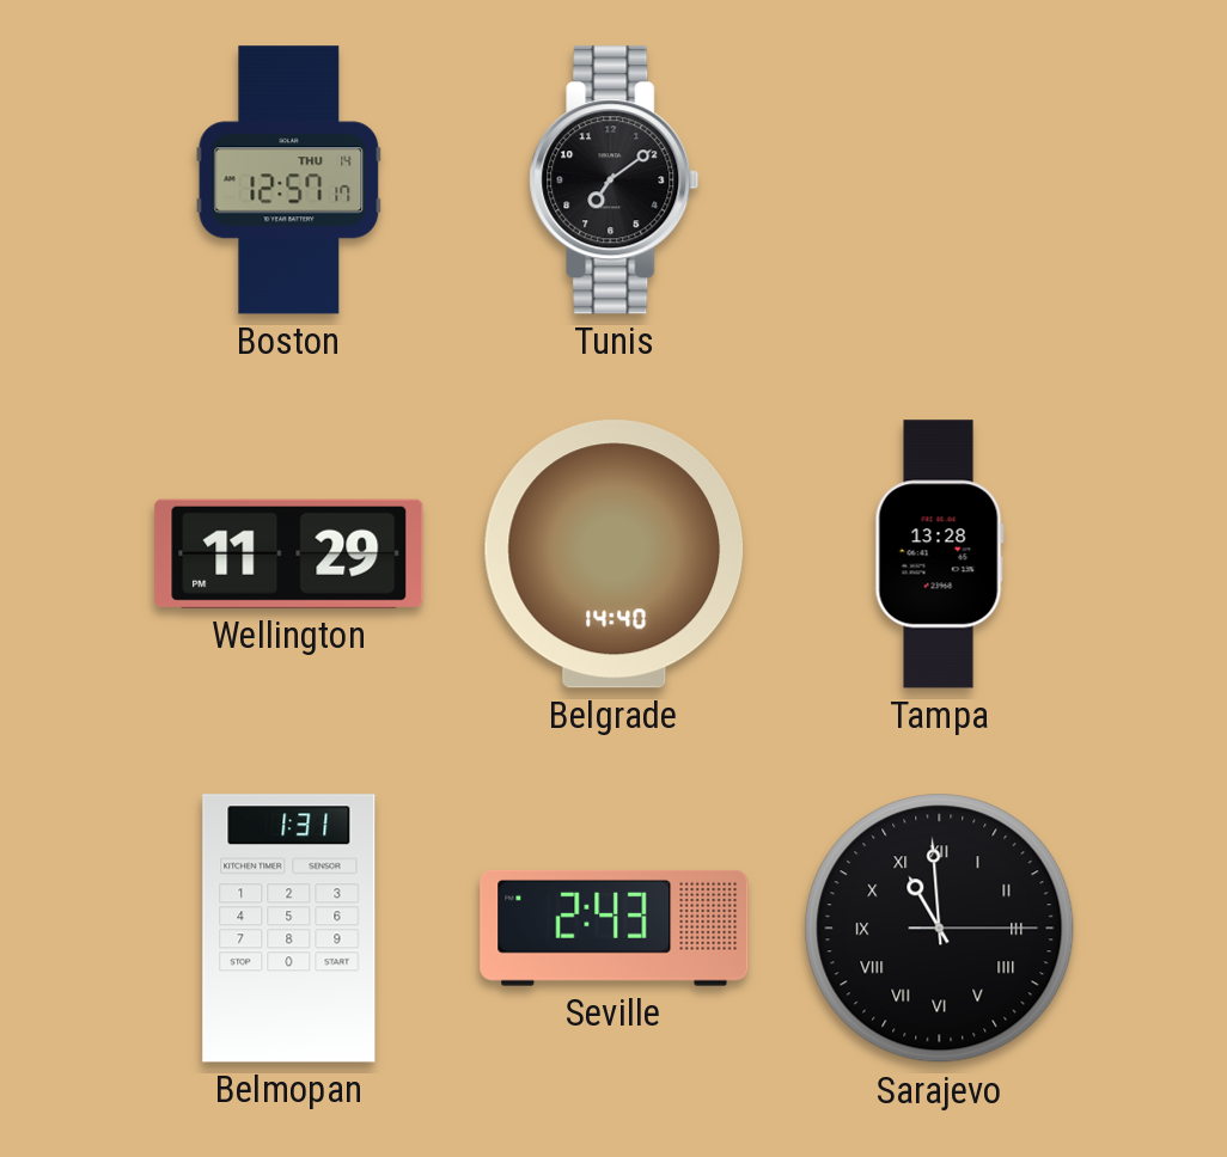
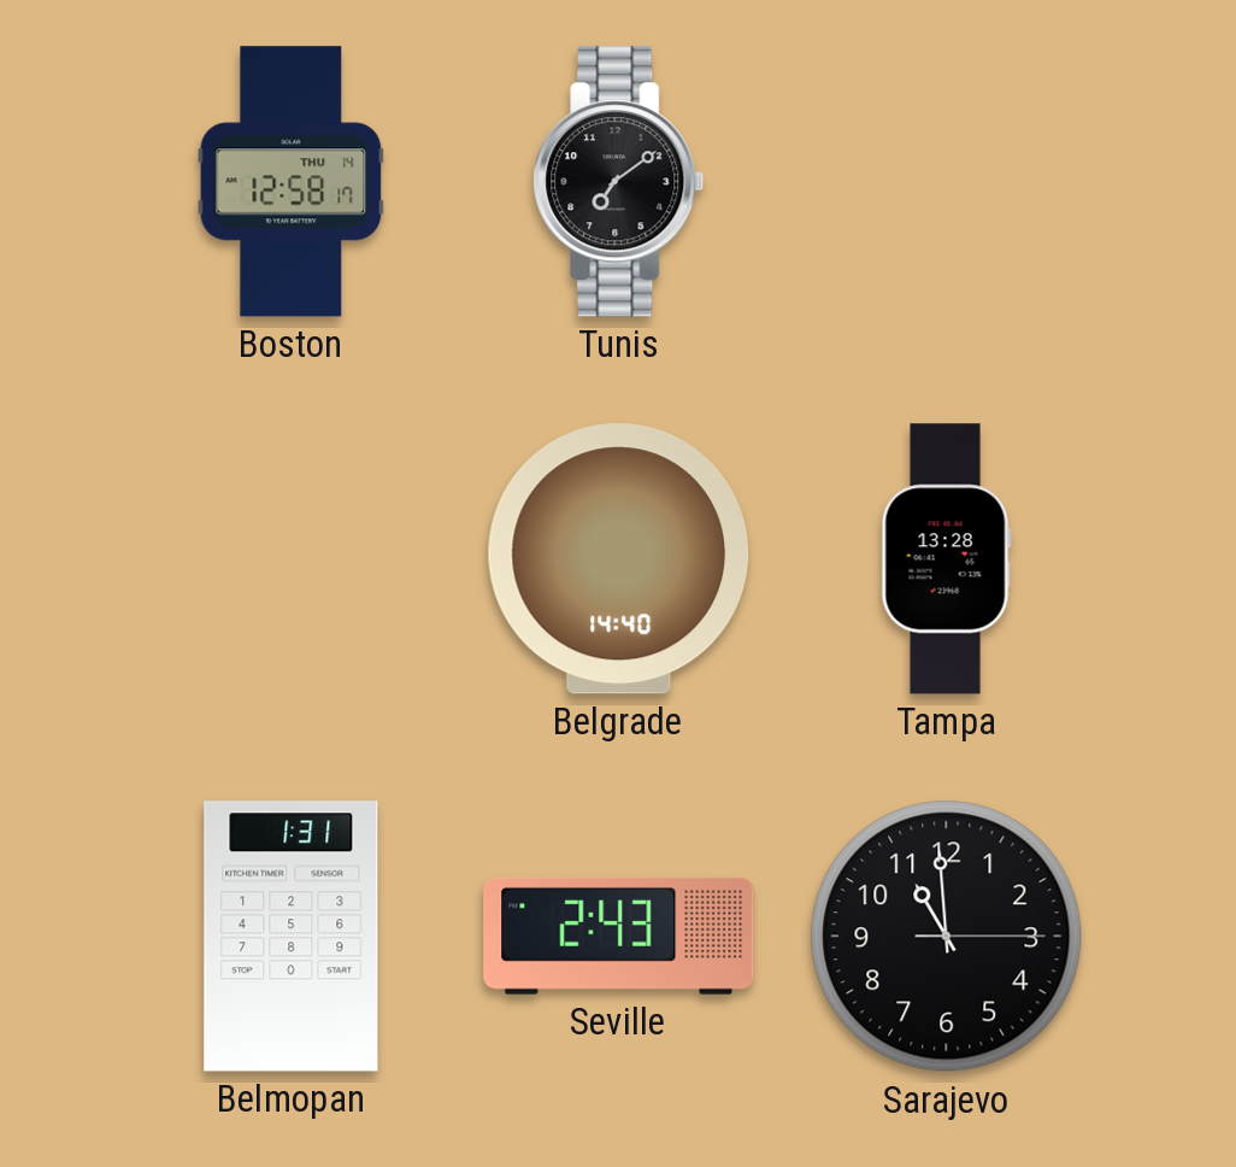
Boston: 12:57 -> 12:58
Wellington: 11:29 -> none
Sarajevo numerals: Roman -> Arabic
